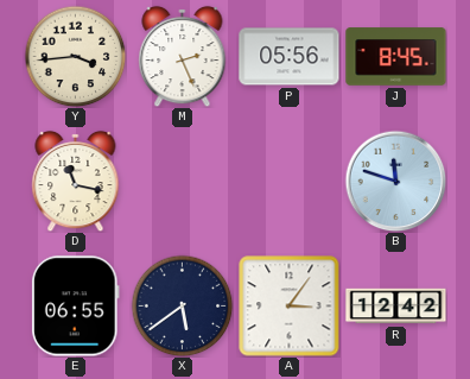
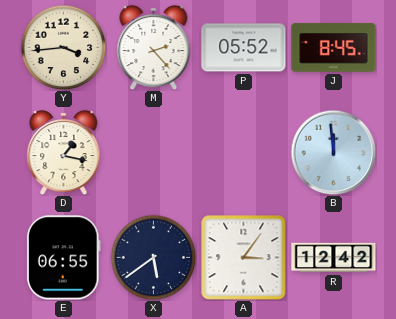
M: 2:26 -> 2:23
P: 05:56 -> 05:52
D: 11:17 -> 1:17
B: 11:48 -> 11:59
